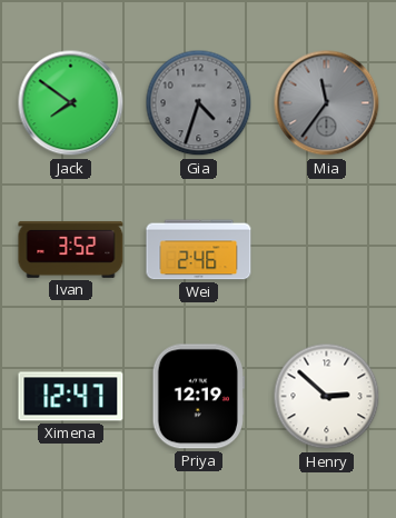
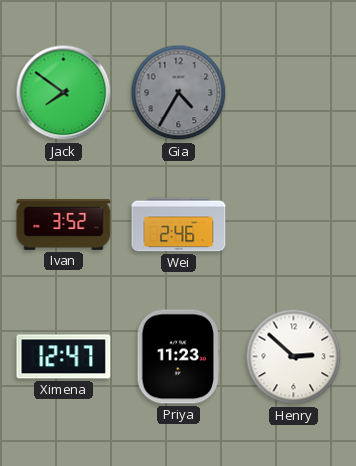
Gia: 4:33 -> 4:35
Mia: 11:36 -> none
Priya: 12:19 -> 11:23
